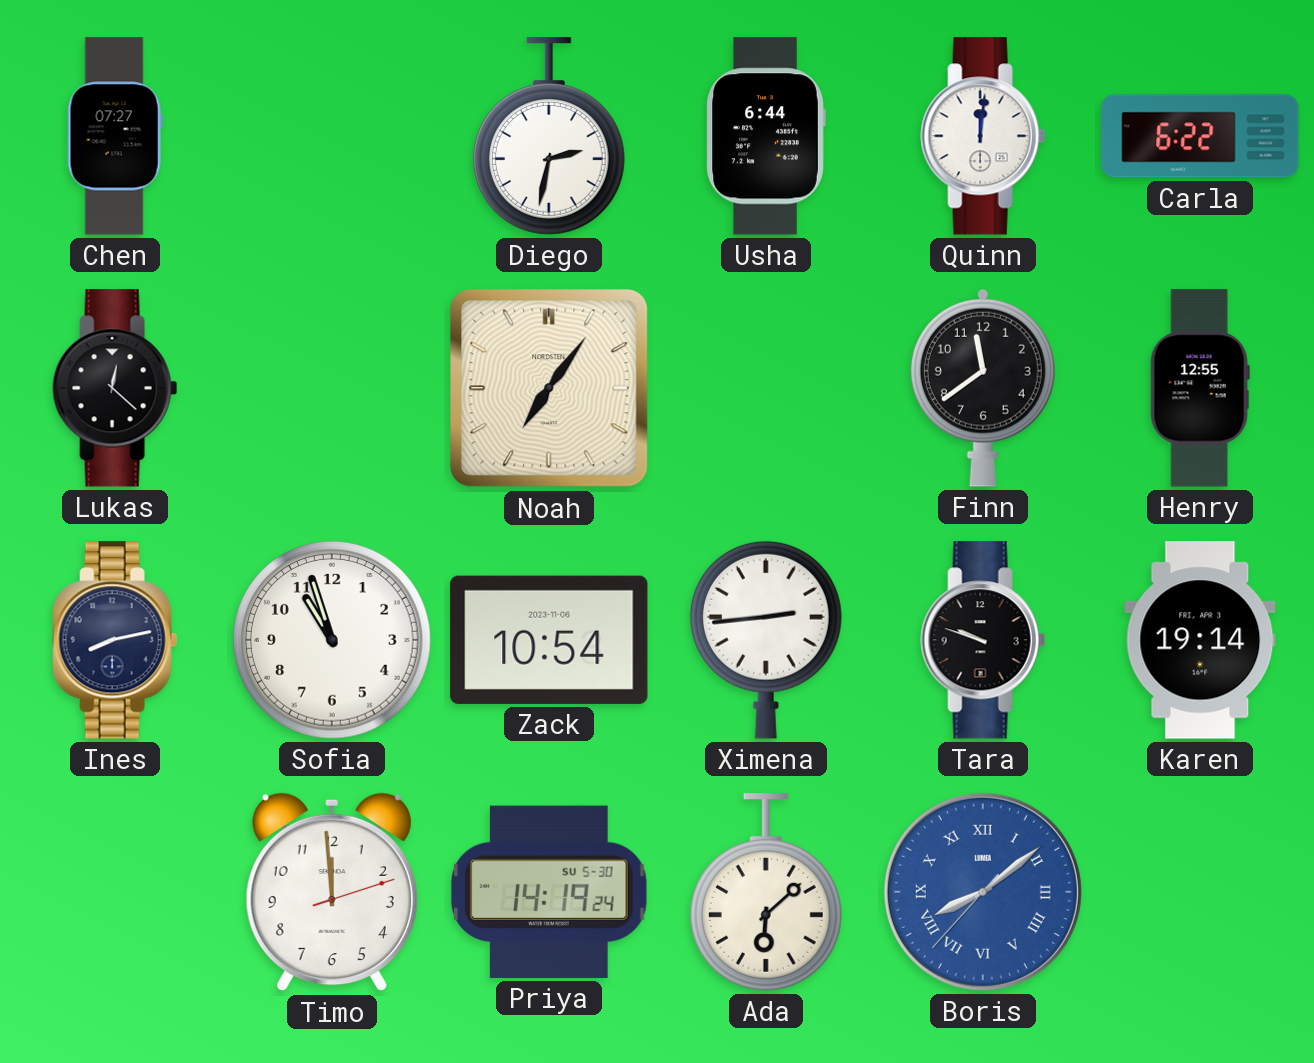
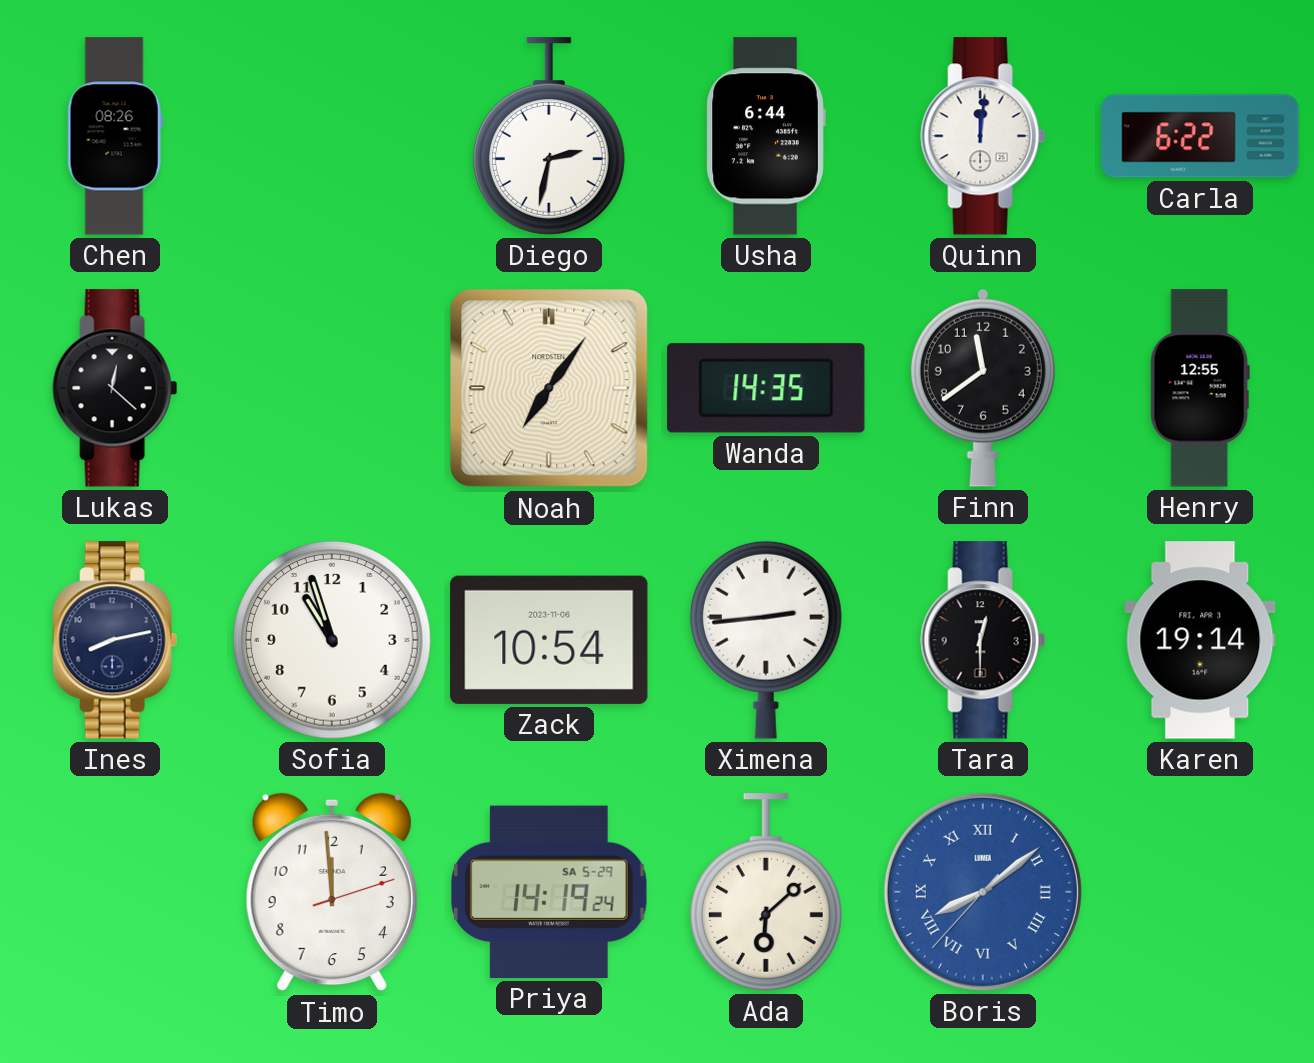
Chen: 07:27 -> 08:26
Wanda: none -> 14:35
Tara: 9:48 -> 12:30
Priya date: SU 5-30 -> SA 5-29
